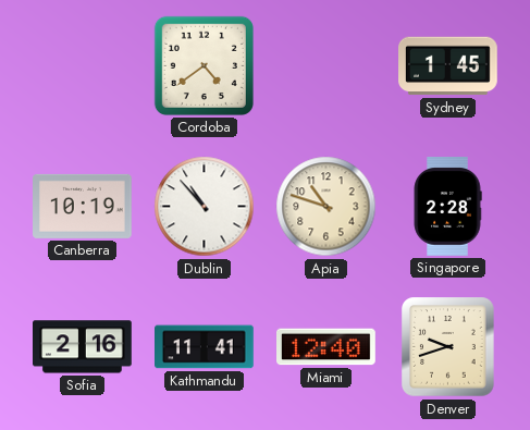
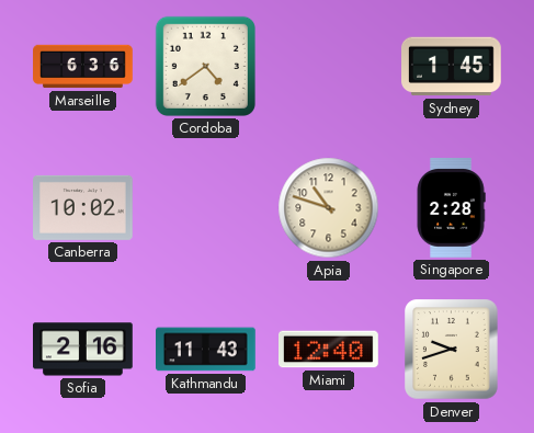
Marseille: none -> 6:36
Canberra: 10:19 -> 10:02
Dublin: 10:53 -> none
Kathmandu: 11:41 -> 11:43
